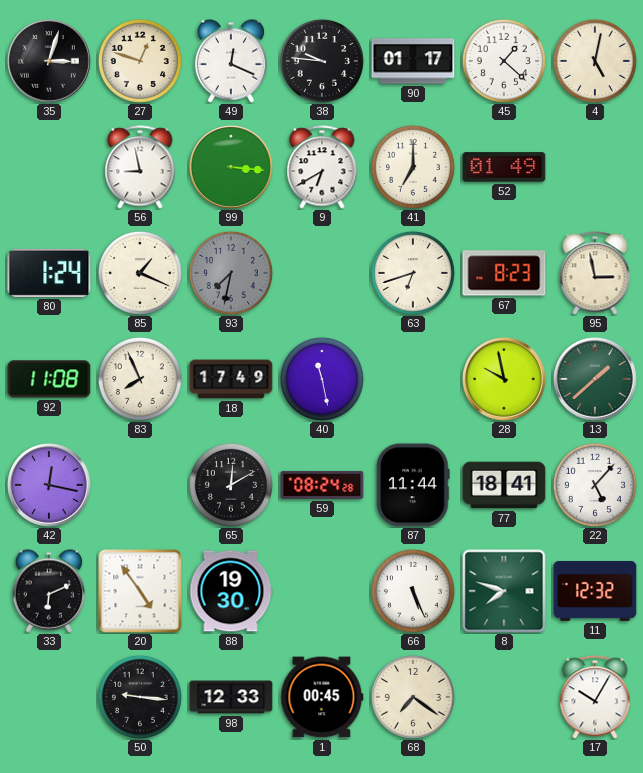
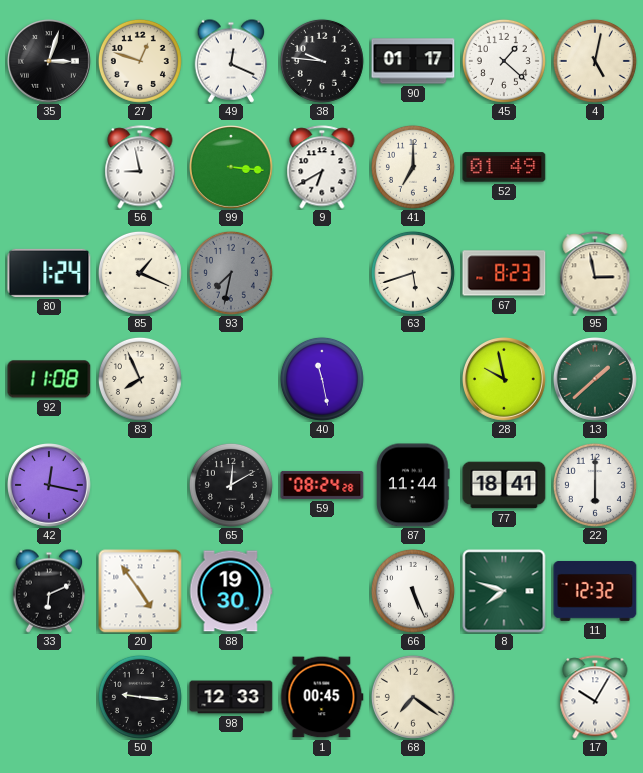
63: 6:42 -> 5:42
18: 17:49 -> none
22: 5:07 -> 6:00
